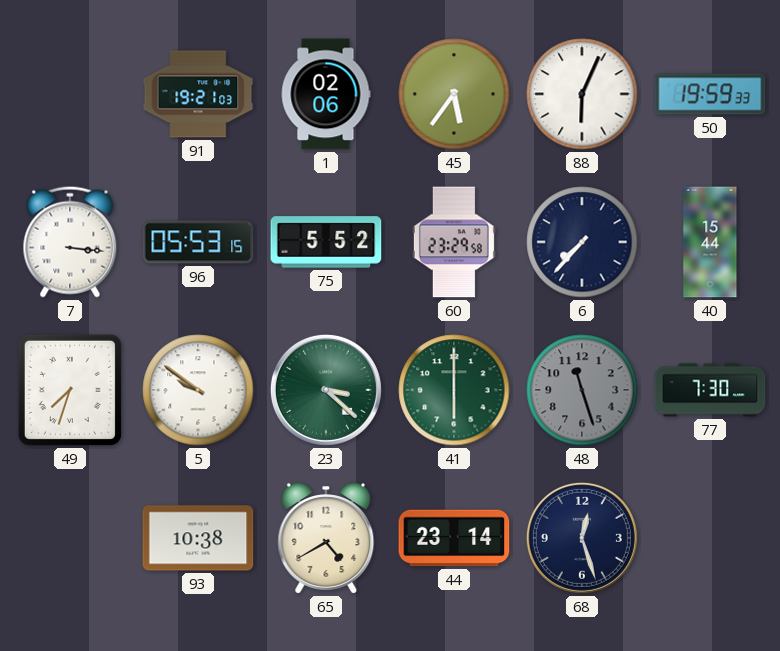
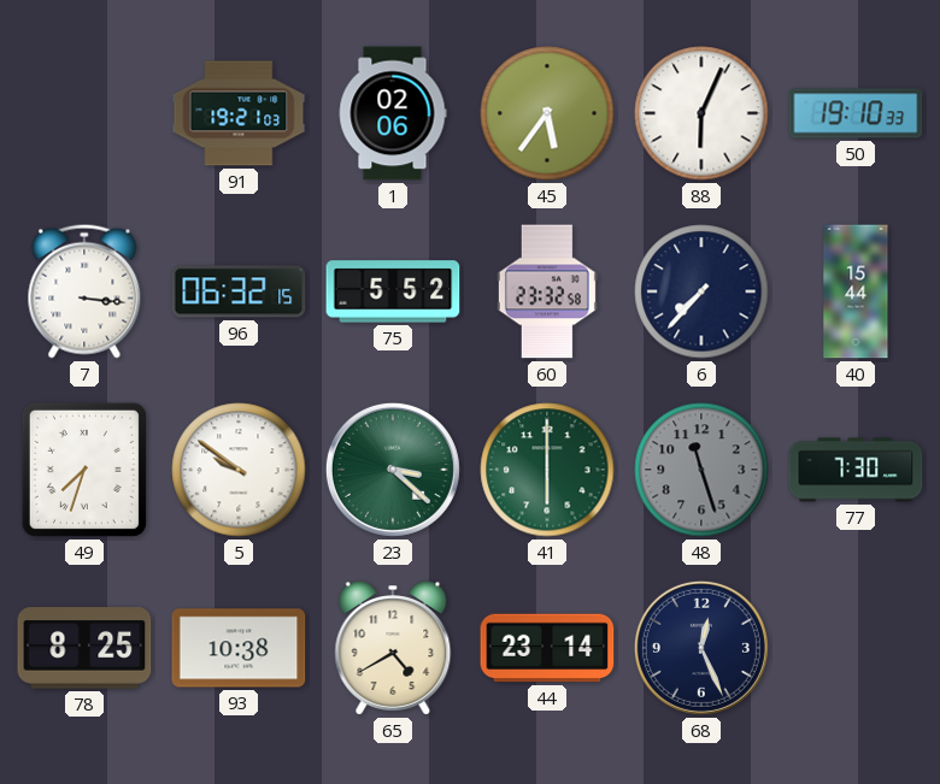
50: 19:59 -> 19:10
96: 05:53 -> 06:32
60: 23:29 -> 23:32
78: none -> 8:25
68: 12:27 -> 12:26
